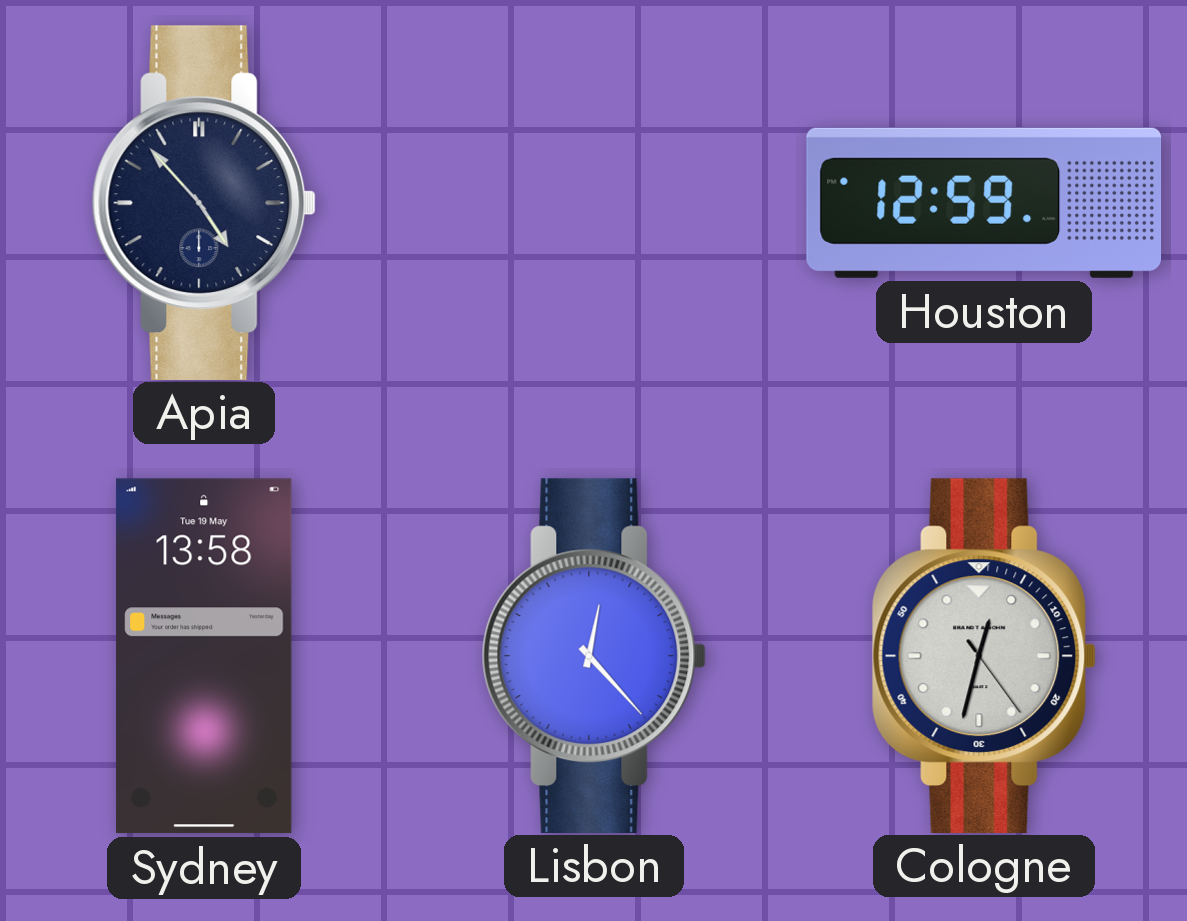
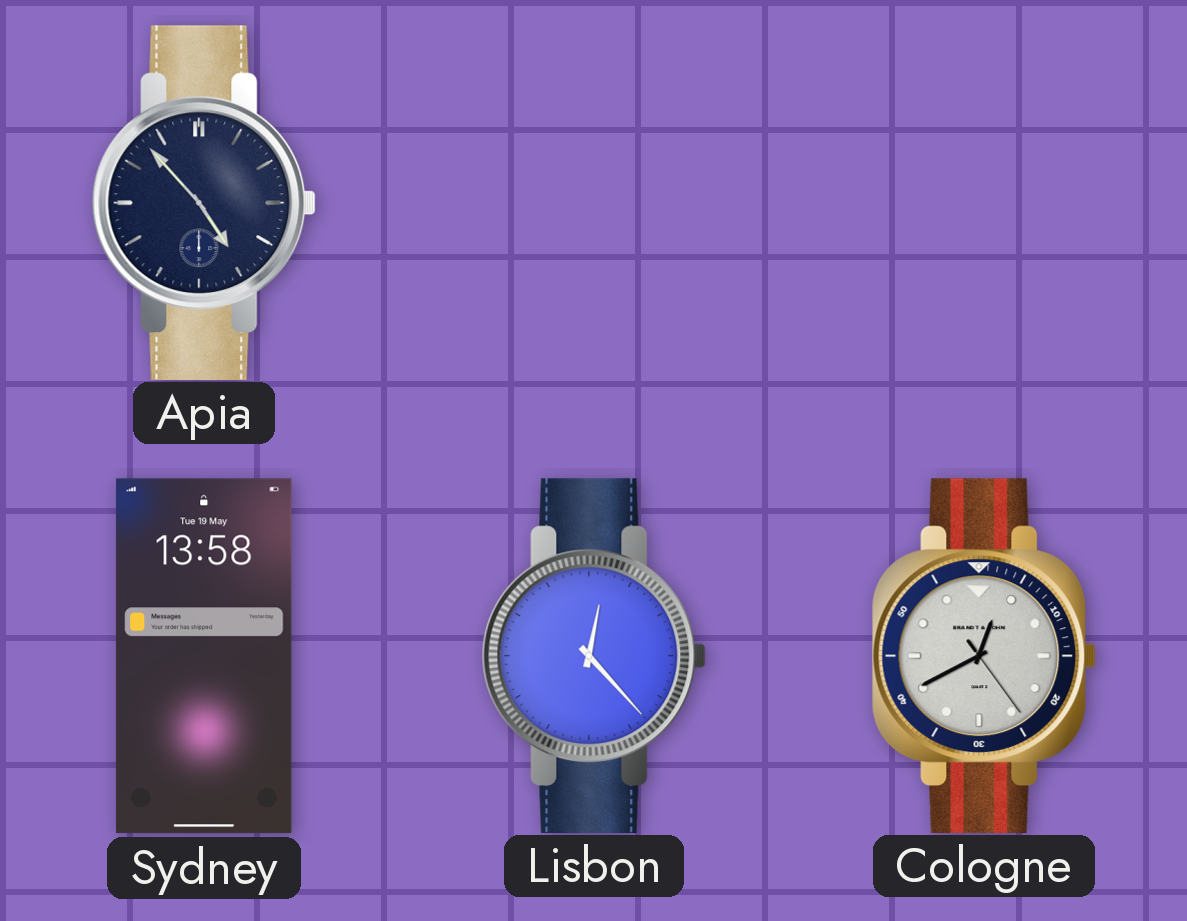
Houston: 12:59 -> none
Cologne: 12:32 -> 12:40
